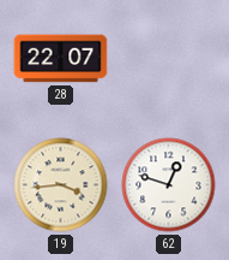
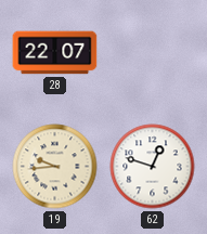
19: 3:44 -> 9:44
